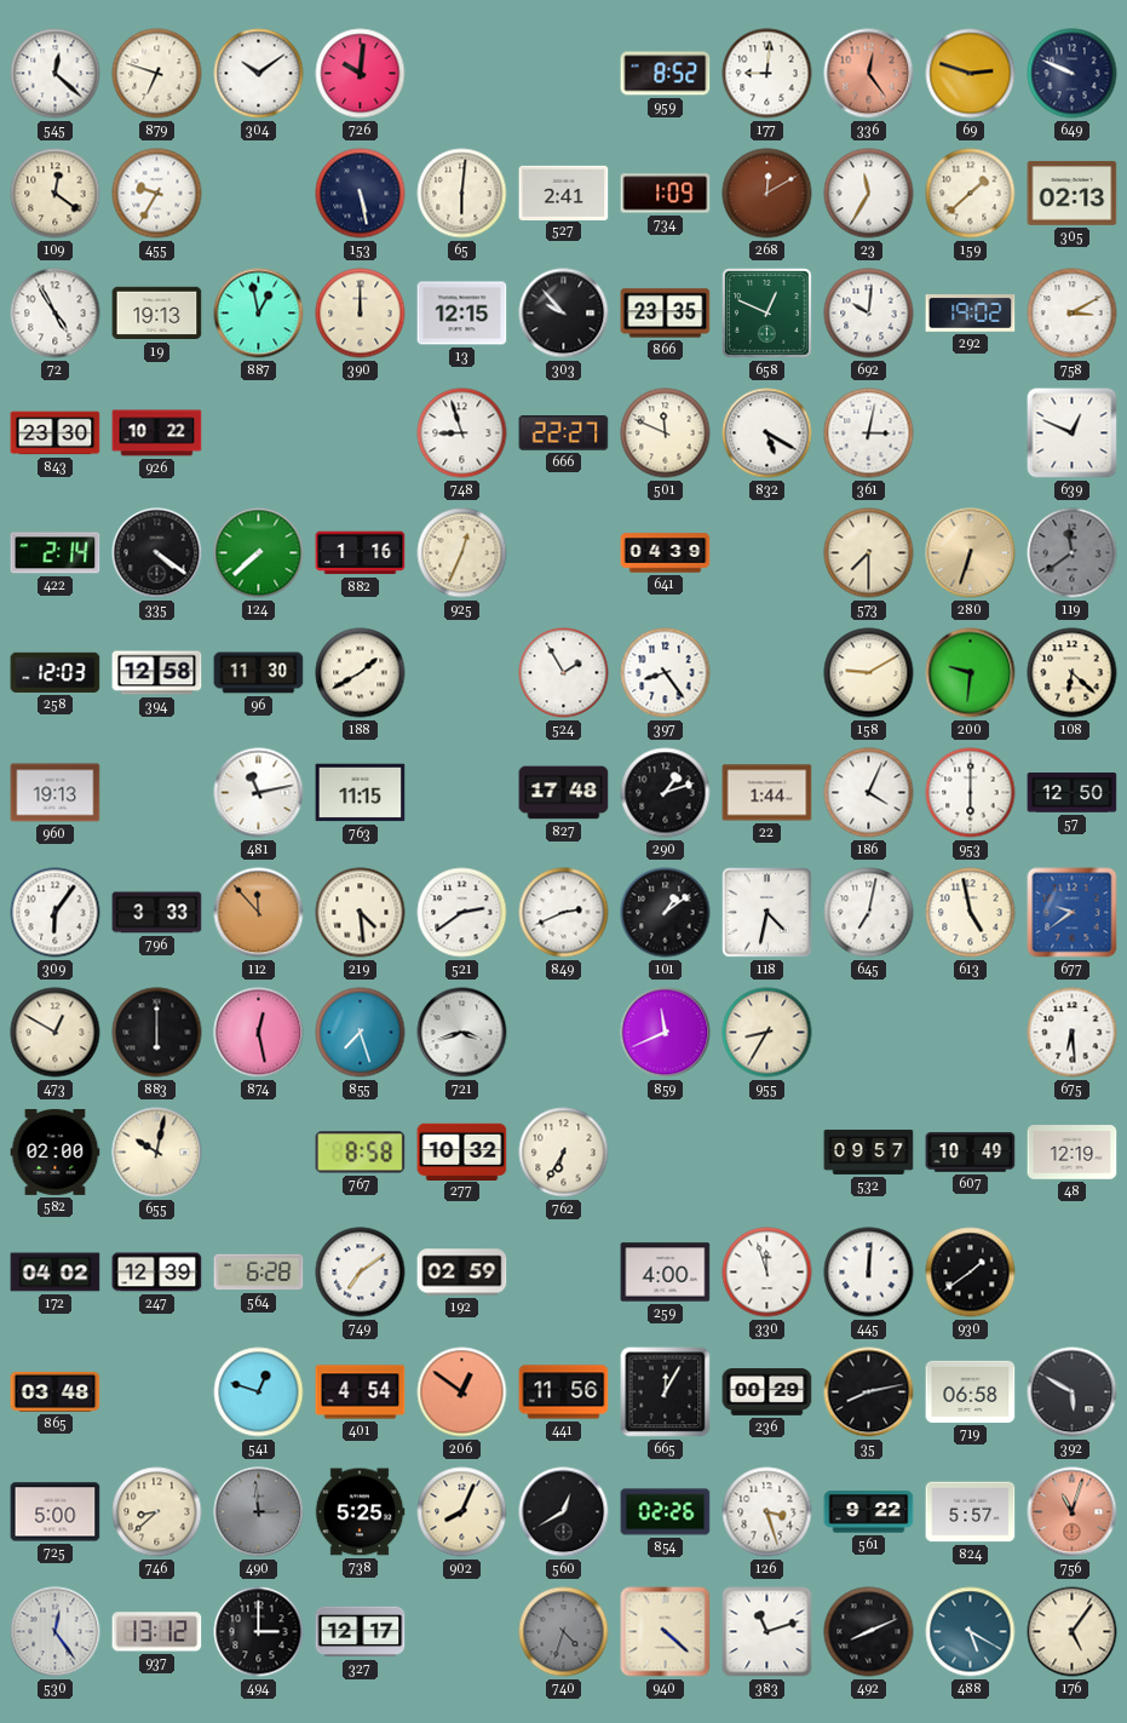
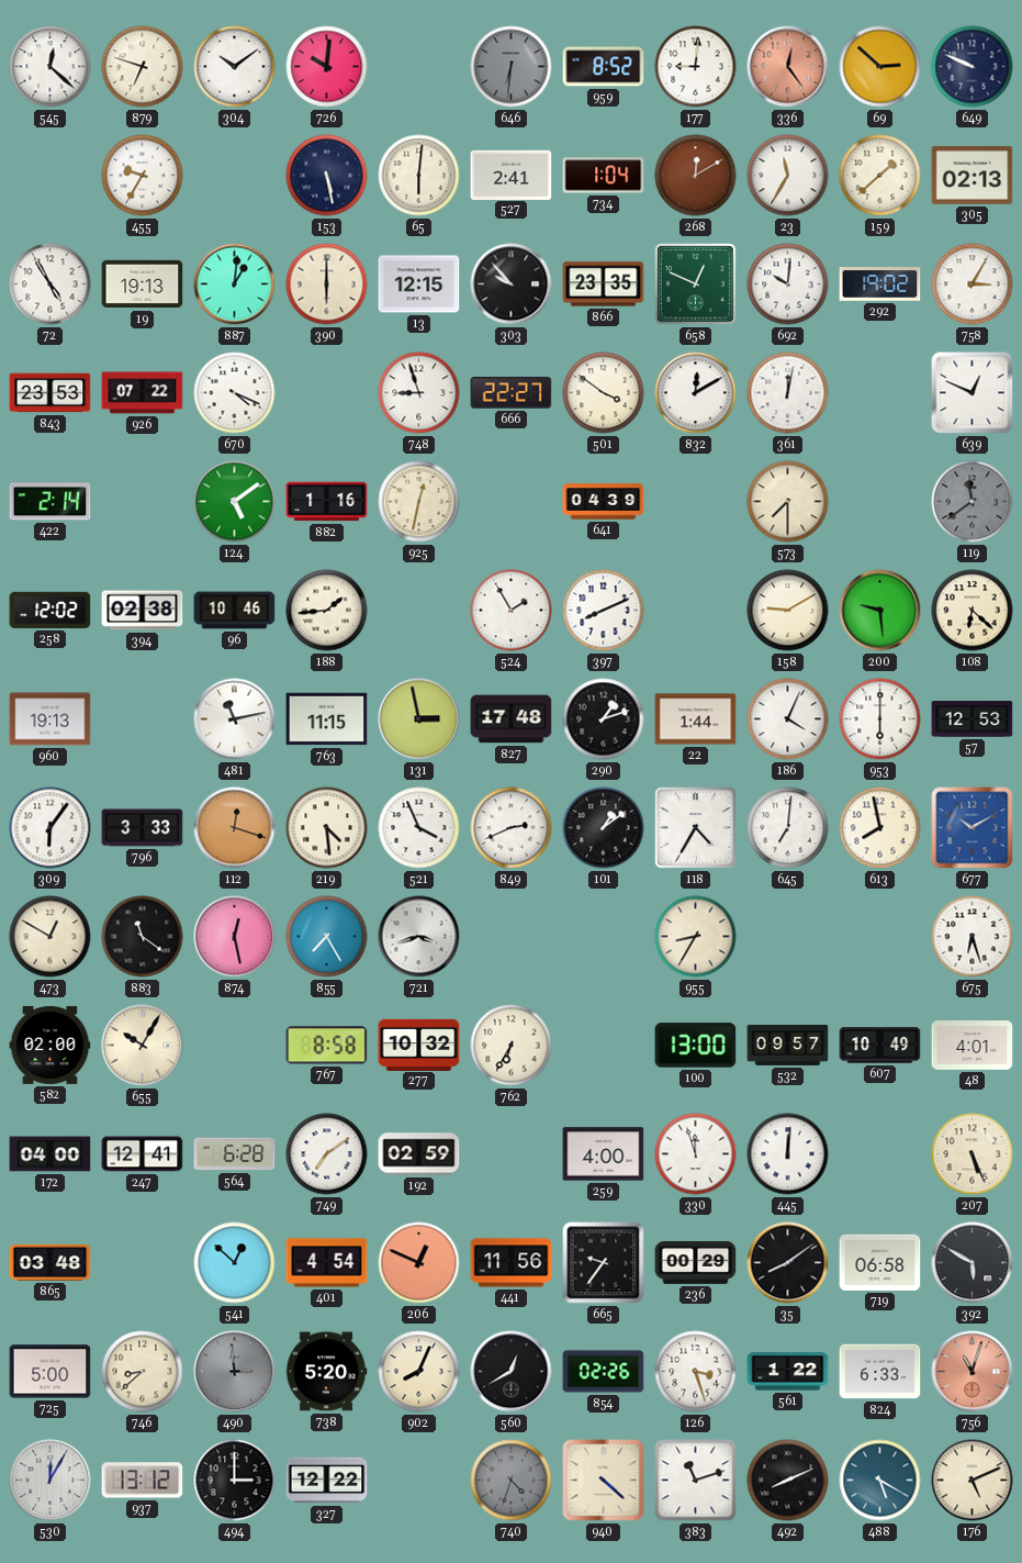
646: none -> 6:31
69: 2:48 -> 2:52
109: 12:21 -> none
734: 1:09 -> 1:04
887: 12:58 -> 1:01
390: 12:00 -> 6:00
758: 3:10 -> 3:05
843: 23:30 -> 23:53
926: 10:22 -> 07:22
670: none -> 4:19
501: 11:49 -> 3:51
832: 5:20 -> 12:10
361: 3:02 -> 12:02
335: 4:21 -> none
124: 7:38 -> 5:09
925: 12:34 -> 12:32
280: 6:33 -> none
258: 12:03 -> 12:02
394: 12:58 -> 02:38
96: 11:30 -> 10:46
188: 1:40 -> 1:44
397: 8:24 -> 8:11
200: 9:31 -> 9:29
131: none -> 2:58
57: 12:50 -> 12:53
112: 11:53 -> 12:18
521: 2:39 -> 3:56
118: 4:32 -> 4:35
645: 7:02 -> 7:01
613: 4:58 -> 7:58
677: 9:39 -> 10:10
883: 6:00 -> 11:21
855: 7:27 -> 7:25
859: 11:41 -> none
675: 6:29 -> 6:27
655: 10:02 -> 10:05
100: none -> 13:00
48: 12:19 -> 4:01
172: 04:02 -> 04:00
247: 12:39 -> 12:41
930: 1:39 -> none
207: none -> 5:26
541: 12:48 -> 12:52
206: 12:51 -> 12:49
665: 12:05 -> 9:36
35: 8:13 -> 8:09
738: 5:25 -> 5:20
561: 9:22 -> 1:22
824: 5:57 -> 6:33
530: 12:24 -> 12:05
327: 12:17 -> 12:22
176: 5:06 -> 5:11
